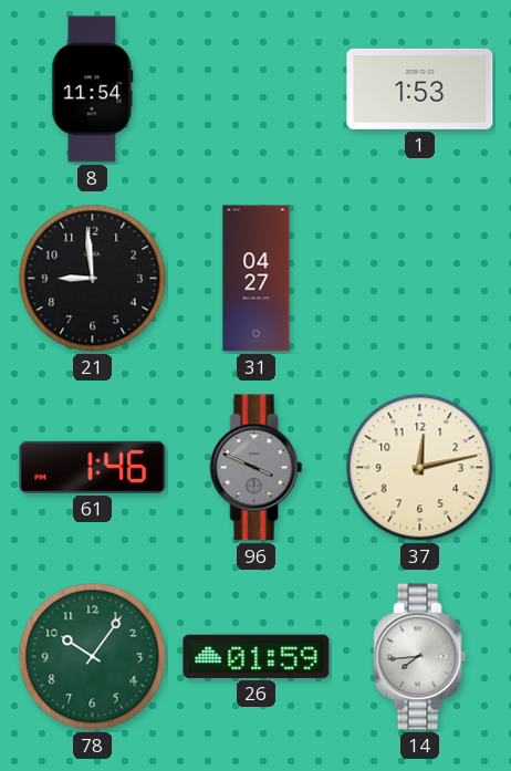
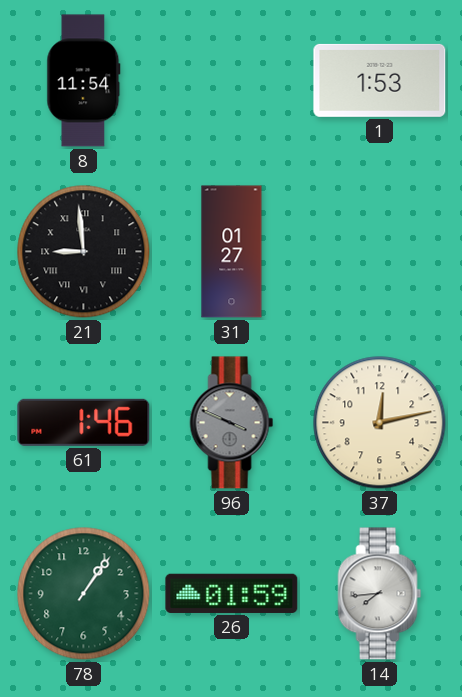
21 numerals: Arabic -> Roman
31: 04:27 -> 01:27
78: 10:06 -> 1:06
